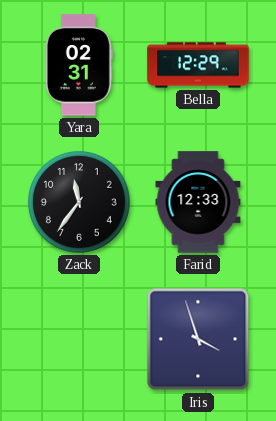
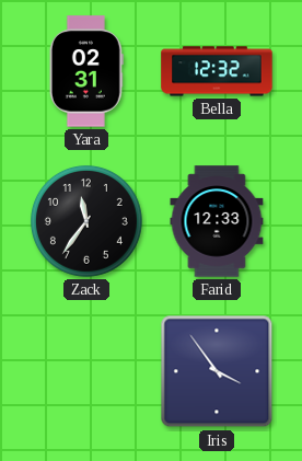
Bella: 12:29 -> 12:32
Iris: 3:57 -> 3:54
